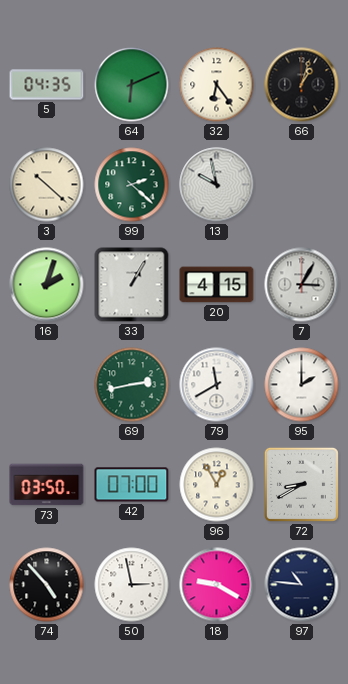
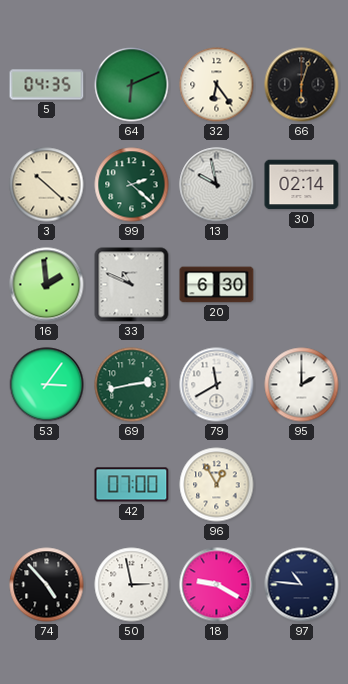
66: 1:03 -> 6:03
30: none -> 02:14
16: 2:03 -> 1:59
33: 1:05 -> 10:49
20: 4:15 -> 6:30
7: 3:05 -> none
53: none -> 3:06
73: 03:50 -> none
72: 8:40 -> none
